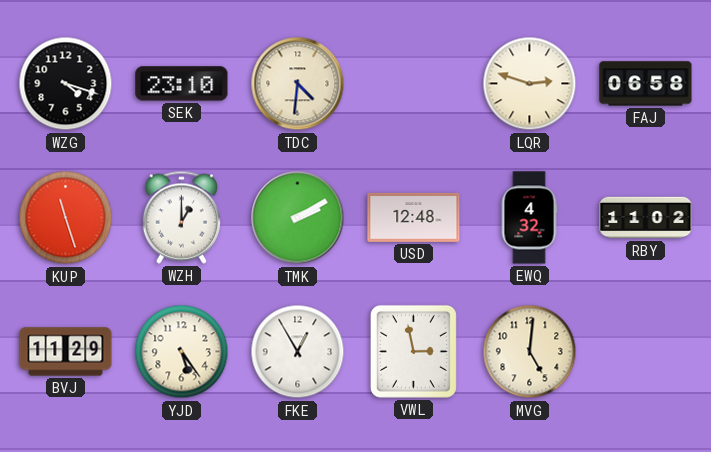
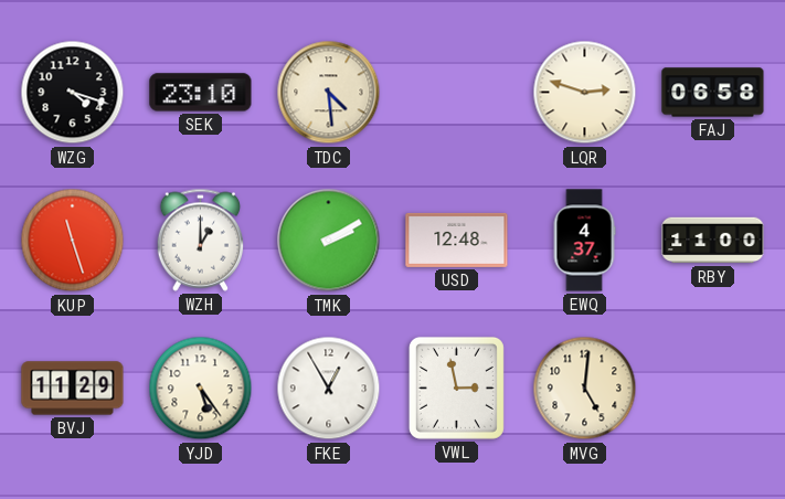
TDC: 4:31 -> 4:29
EWQ: 4:32 -> 4:37
RBY: 11:02 -> 11:00
